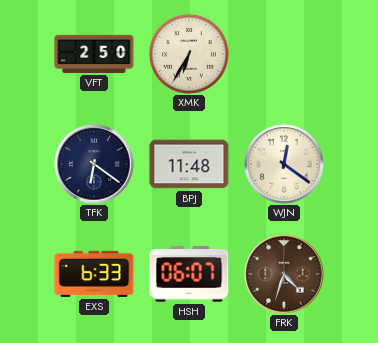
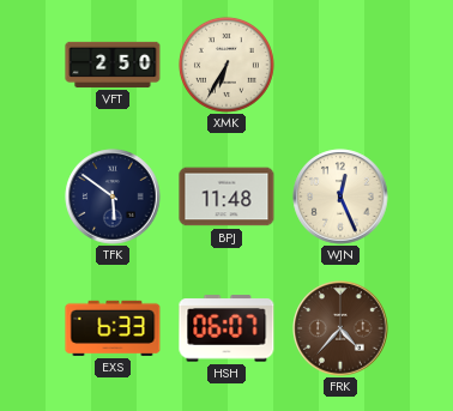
TFK: 6:21 -> 5:51
WJN: 12:21 -> 12:26
FRK: 4:33 -> 4:37
